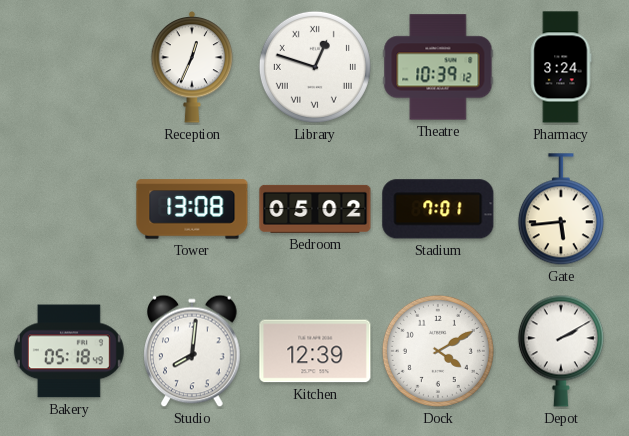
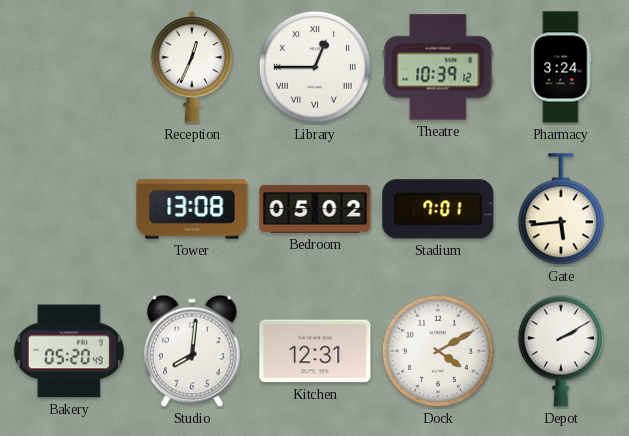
Library: 12:48 -> 12:45
Bakery: 05:18 -> 05:20
Kitchen: 12:39 -> 12:31
